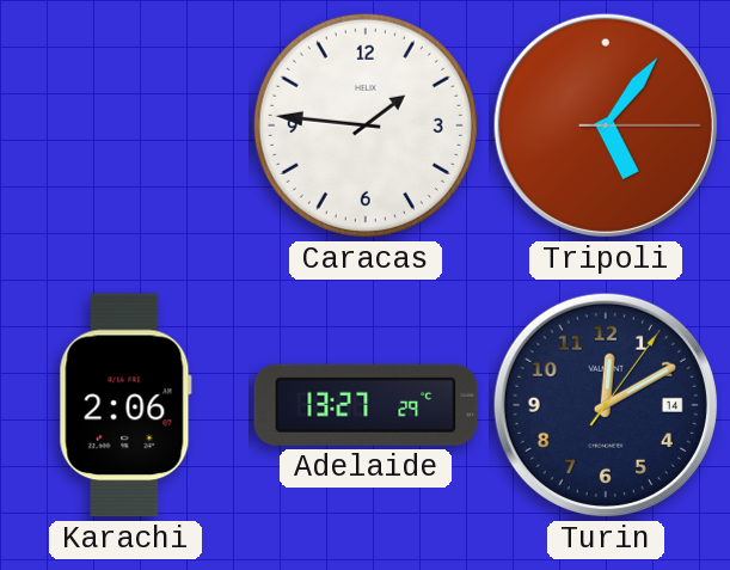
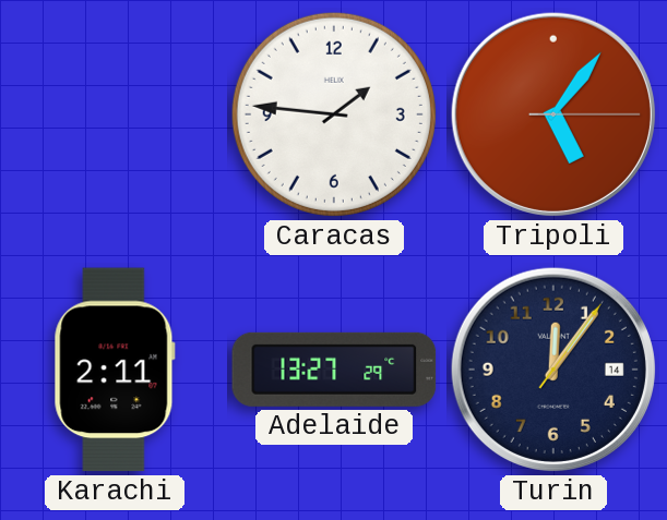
Karachi: 2:06 -> 2:11
Turin: 12:10 -> 12:06
